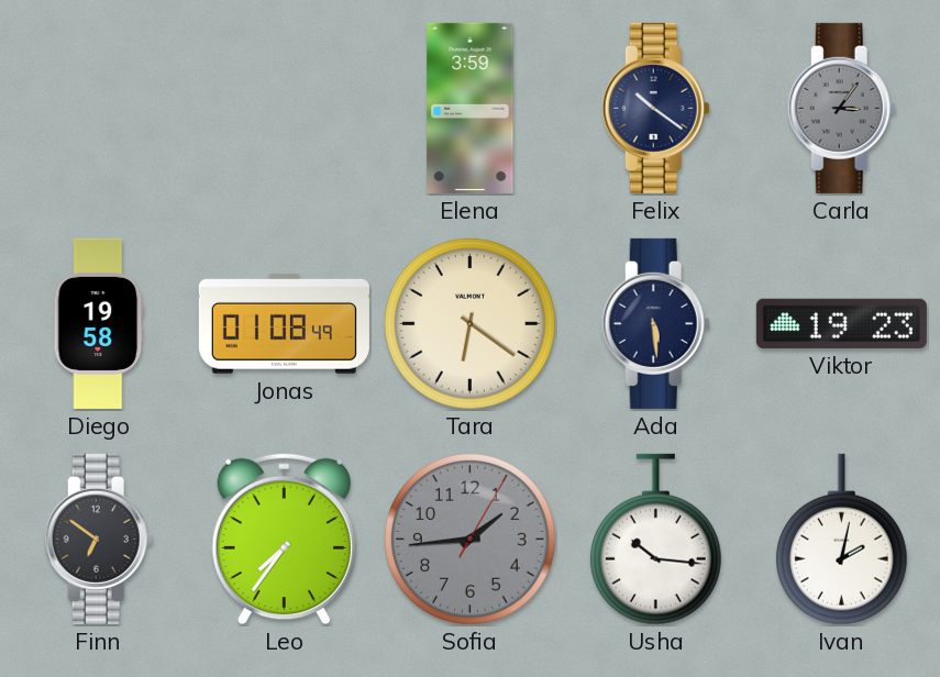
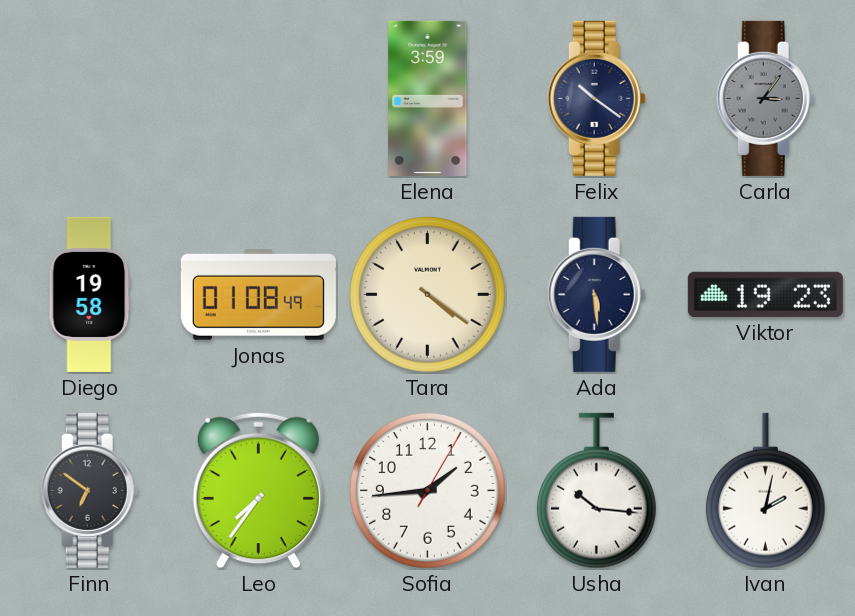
Tara: 6:21 -> 4:21
Sofia dial: grey -> white
